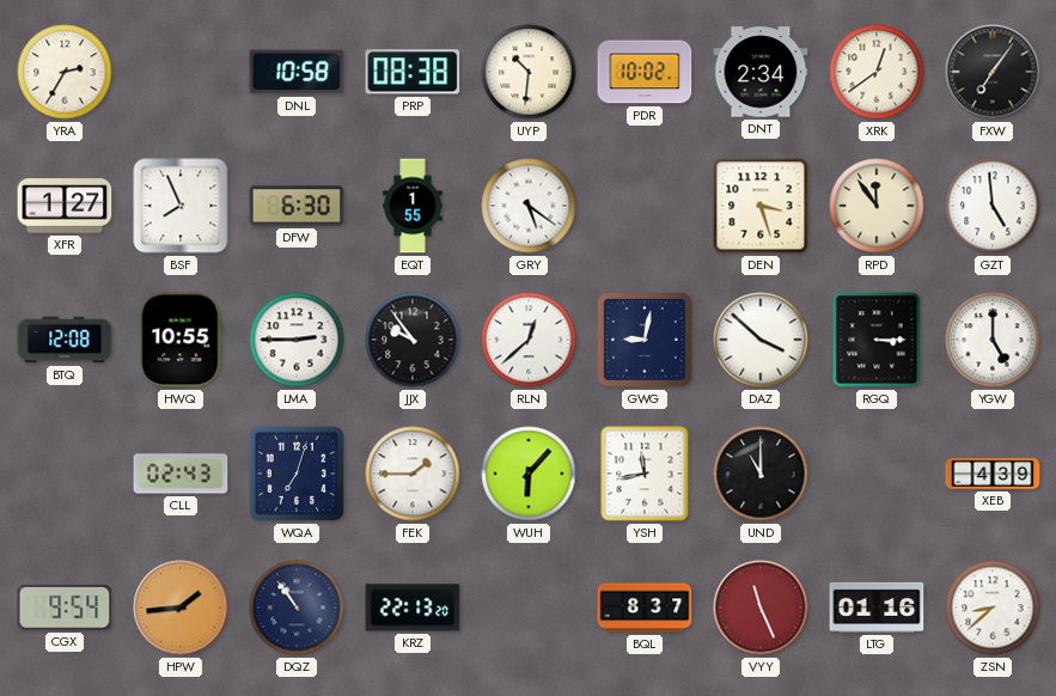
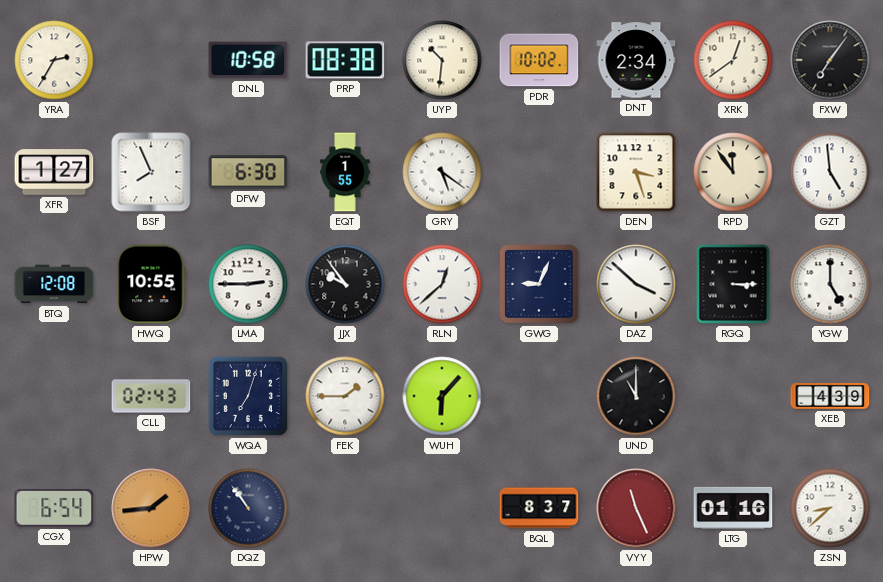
GWG: 9:02 -> 9:04
YSH: 11:43 -> none
CGX: 9:54 -> 6:54
KRZ: 22:13 -> none
